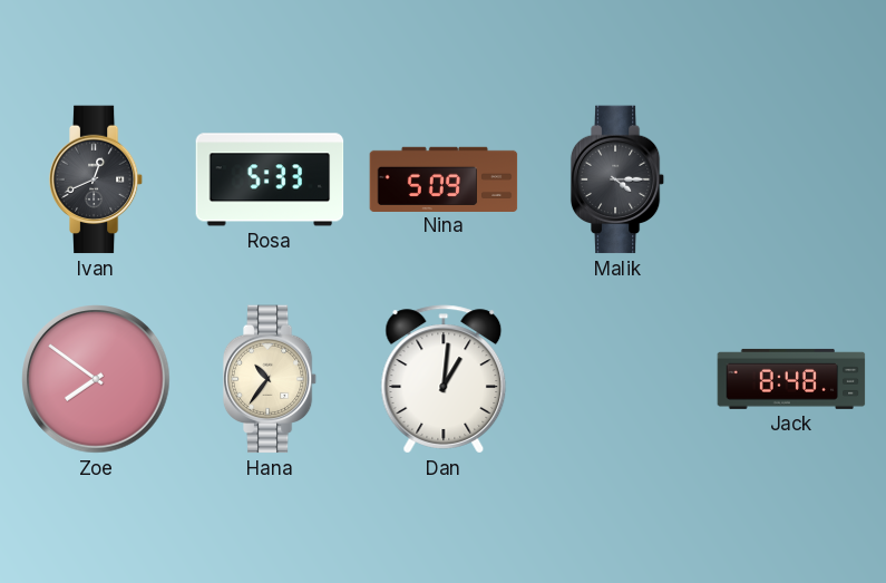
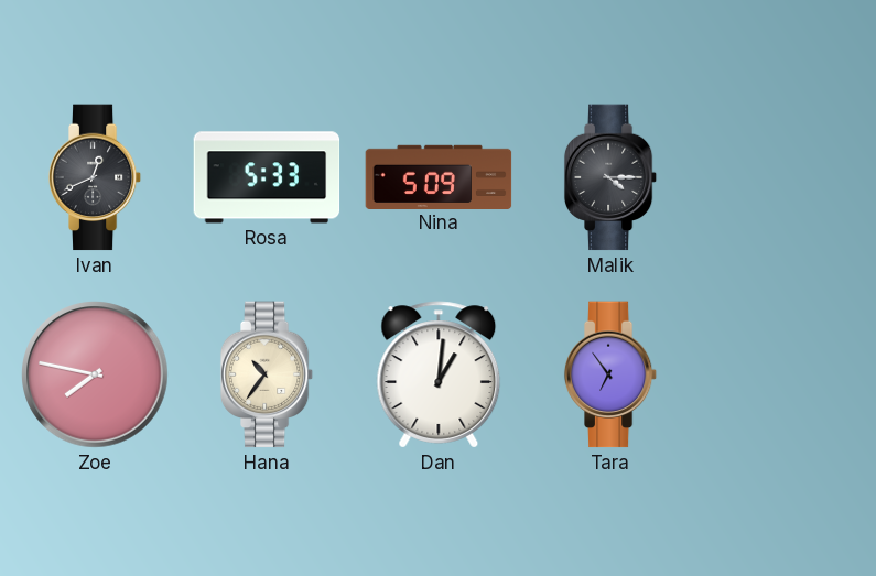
Zoe: 7:51 -> 7:47
Tara: none -> 6:54
Jack: 8:48 -> none
